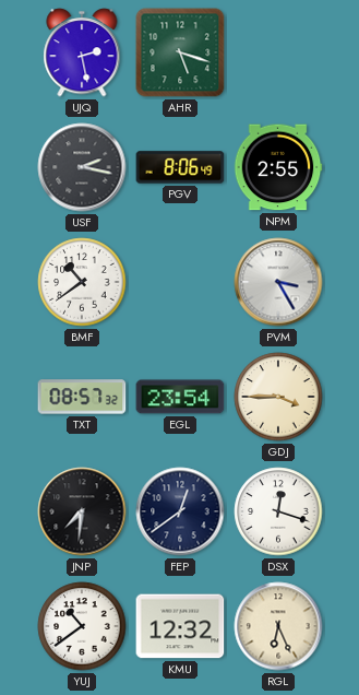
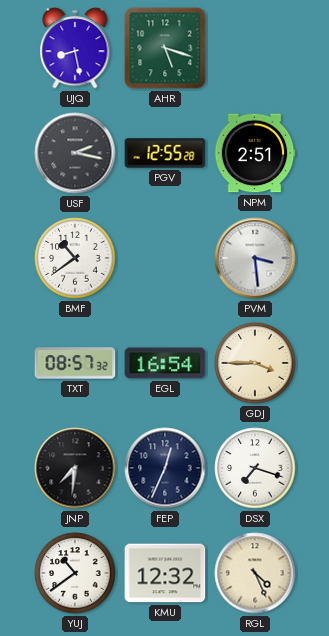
UJQ: 2:28 -> 8:28
PGV: 8:06 -> 12:55
NPM: 2:55 -> 2:51
PVM: 3:25 -> 3:29
EGL: 23:54 -> 16:54
FEP: 12:39 -> 12:34
DSX: 12:18 -> 7:18
RGL: 6:26 -> 4:26
